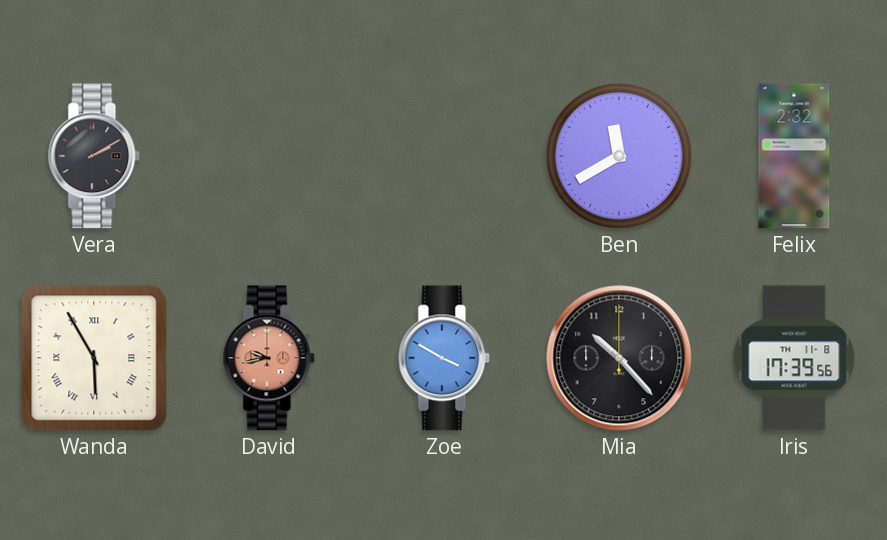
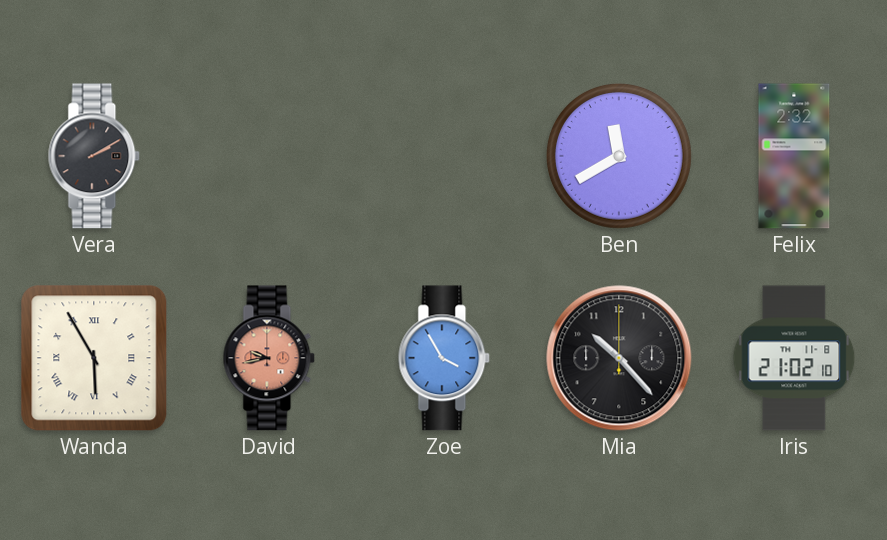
Zoe: 3:50 -> 3:55
Iris: 17:39 -> 21:02
